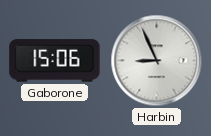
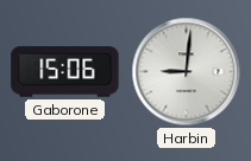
Harbin: 8:56 -> 9:01
